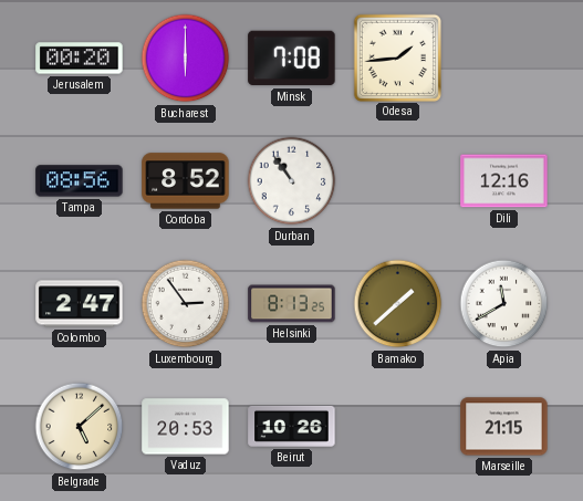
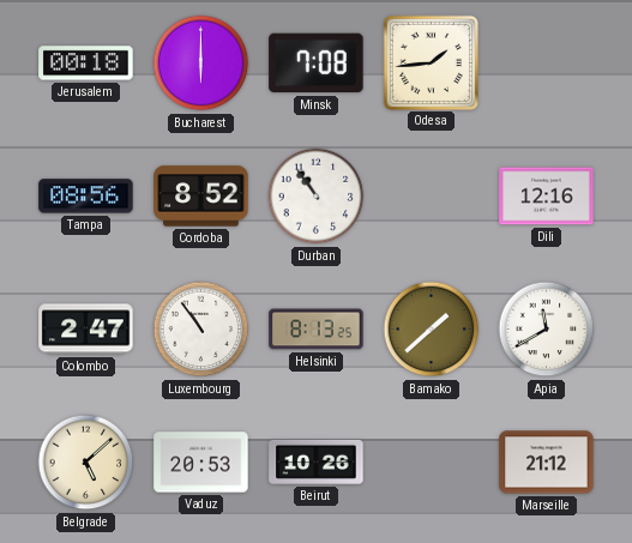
Jerusalem: 00:20 -> 00:18
Luxembourg: 2:54 -> 10:54
Marseille: 21:15 -> 21:12
